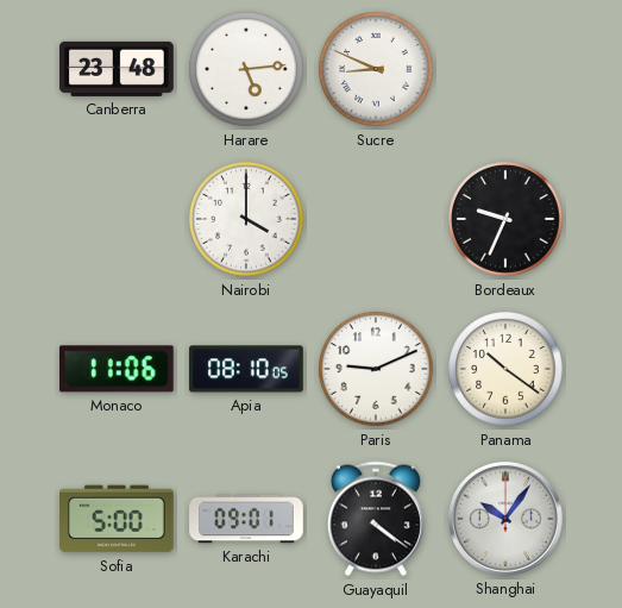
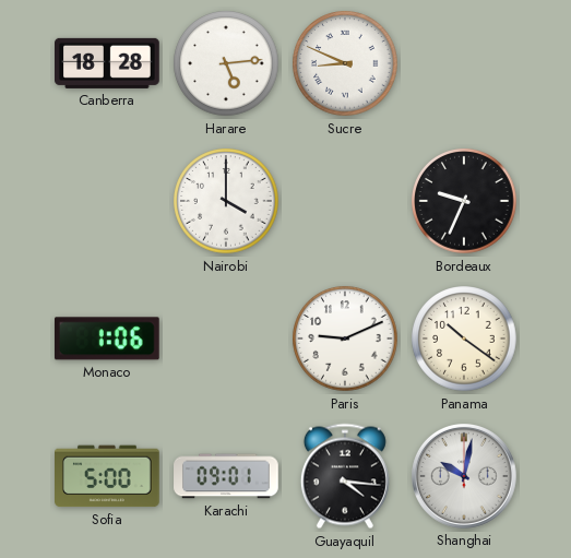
Canberra: 23:48 -> 18:28
Monaco: 11:06 -> 1:06
Apia: 08:10 -> none
Guayaquil: 4:21 -> 4:16
Shanghai: 10:06 -> 10:02
